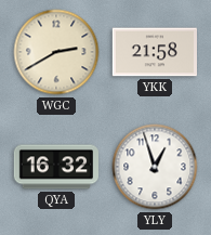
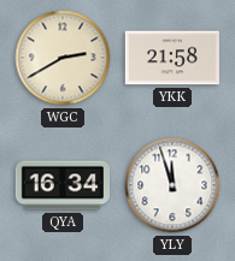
QYA: 16:32 -> 16:34
YLY: 12:57 -> 11:57
